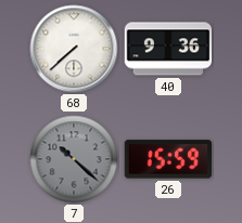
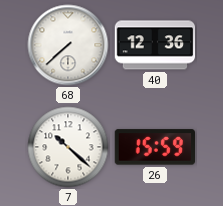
40: 9:36 -> 12:36
7 dial: grey -> white
